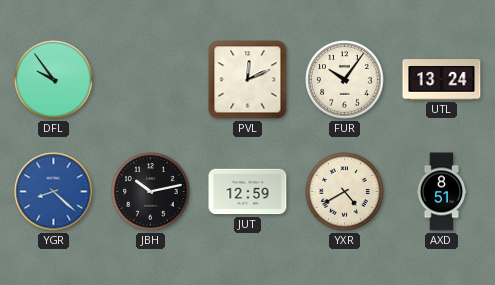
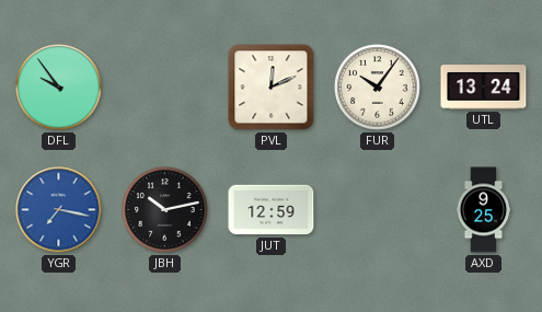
YGR: 8:22 -> 7:17
YXR: 4:40 -> none
AXD: 8:51 -> 9:25
